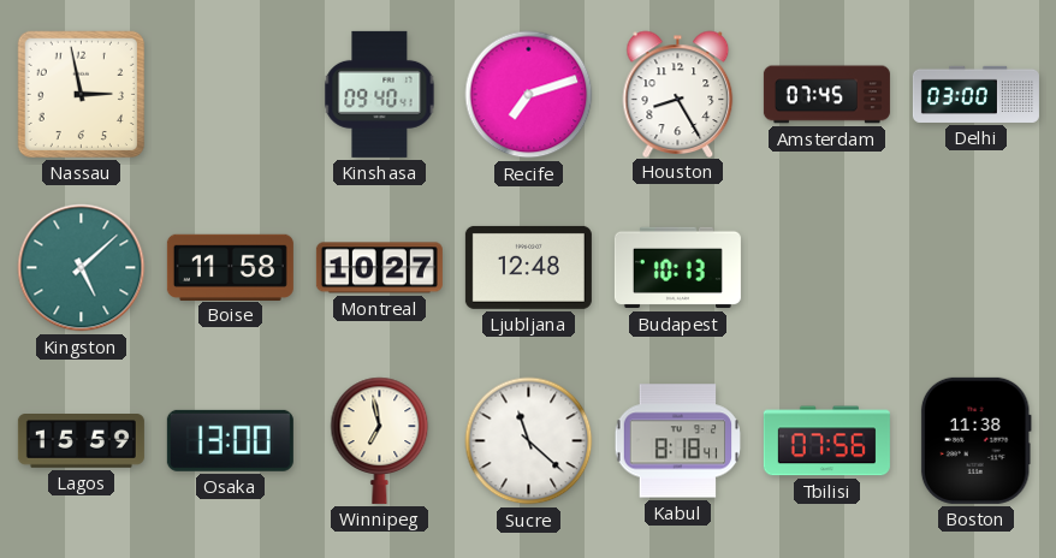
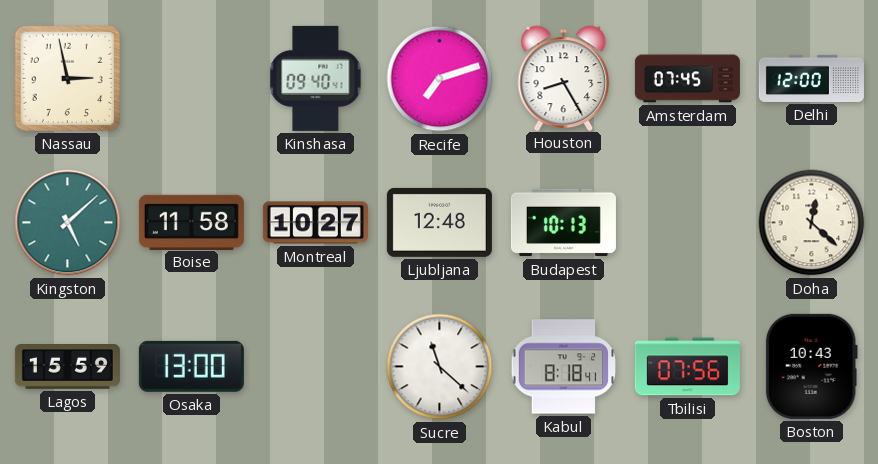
Delhi: 03:00 -> 12:00
Doha: none -> 12:22
Winnipeg: 6:58 -> none
Boston: 11:38 -> 10:43
